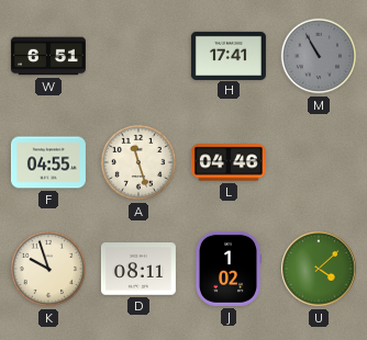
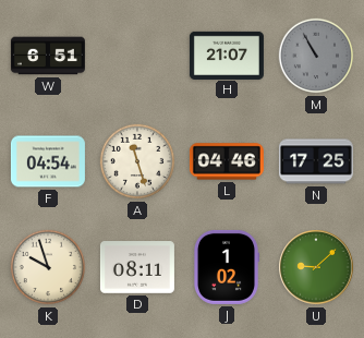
H: 17:41 -> 21:07
F: 04:55 -> 04:54
N: none -> 17:25
U: 4:08 -> 9:08
